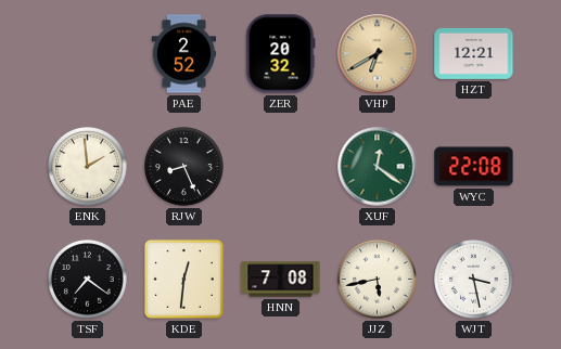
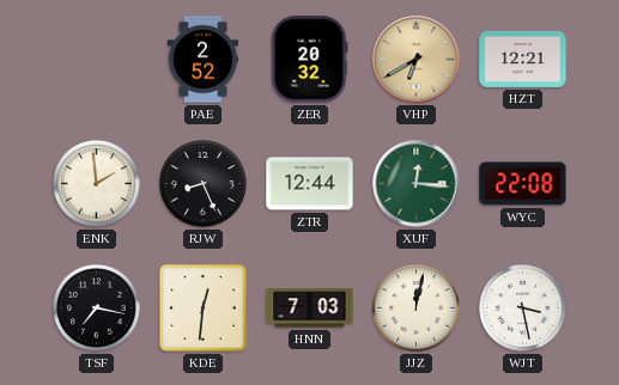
ZTR: none -> 12:44
XUF: 12:21 -> 12:16
TSF: 7:21 -> 7:17
HNN: 7:08 -> 7:03
JJZ: 5:43 -> 12:02
